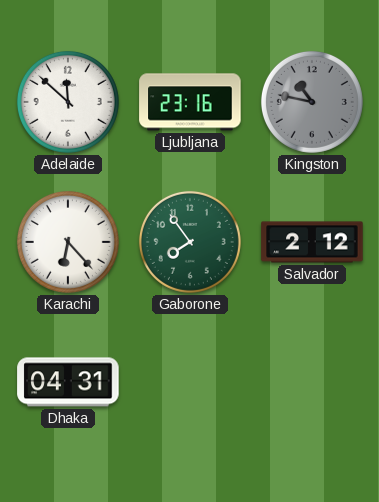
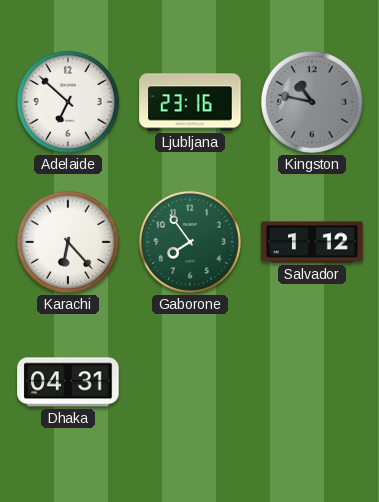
Adelaide: 11:52 -> 6:52
Salvador: 2:12 -> 1:12
